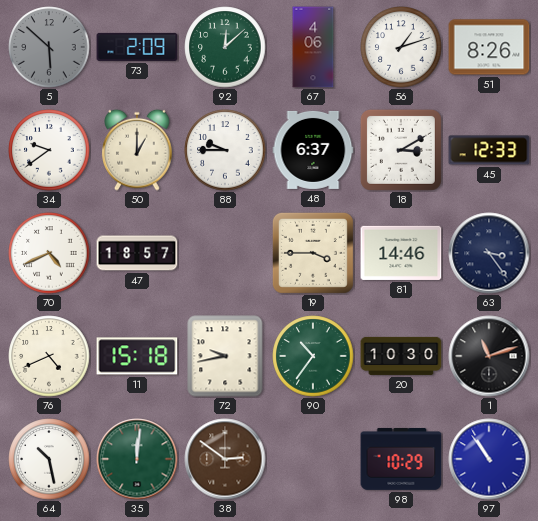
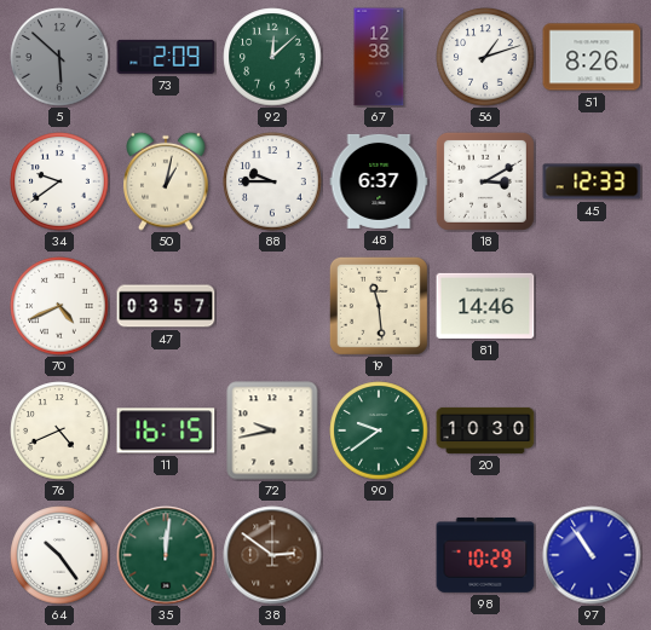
67: 4:06 -> 12:38
50: 1:00 -> 1:02
47: 18:57 -> 03:57
19: 3:45 -> 11:29
63: 3:24 -> none
11: 15:18 -> 16:15
90: 10:36 -> 9:39
1: 11:12 -> none
64: 10:28 -> 10:24
